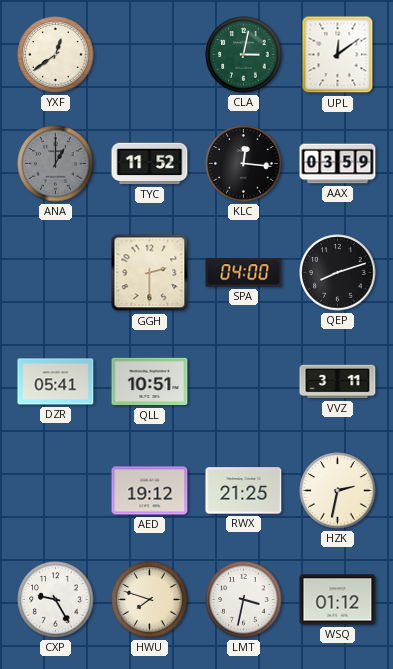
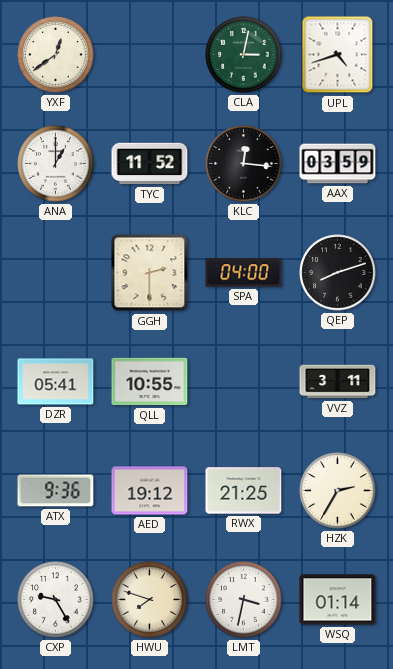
UPL: 12:09 -> 4:42
ANA dial: grey -> white
QLL: 10:51 -> 10:55
ATX: none -> 9:36
HZK: 2:32 -> 2:35
WSQ: 01:12 -> 01:14
